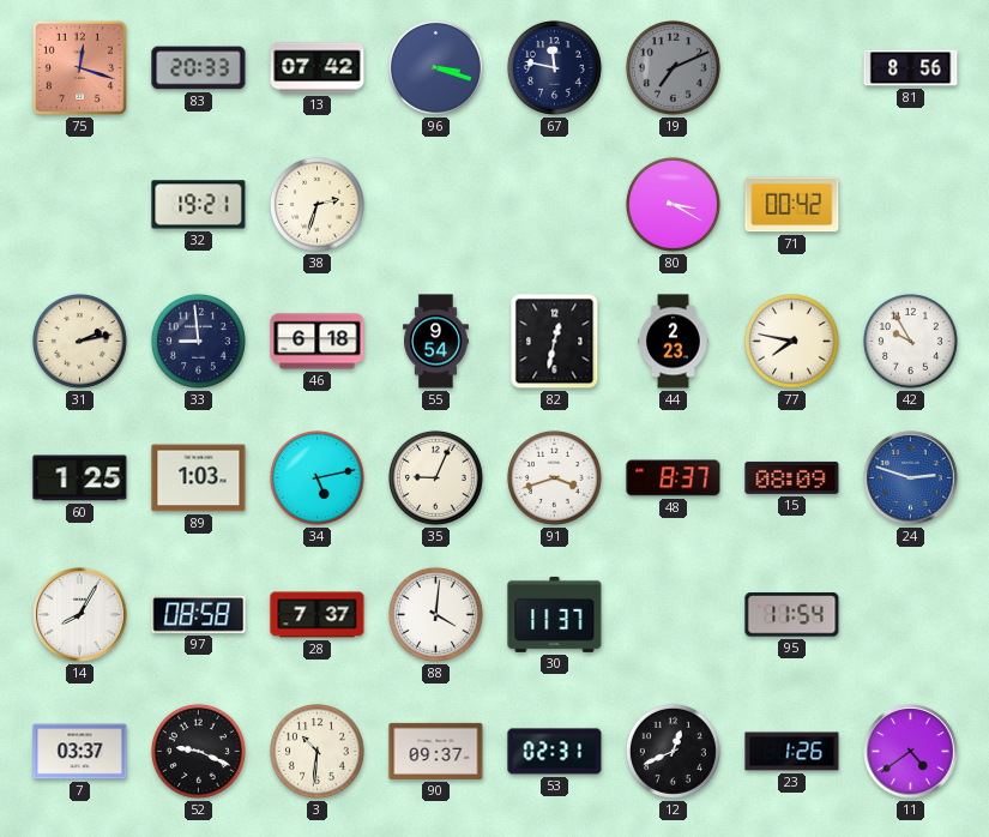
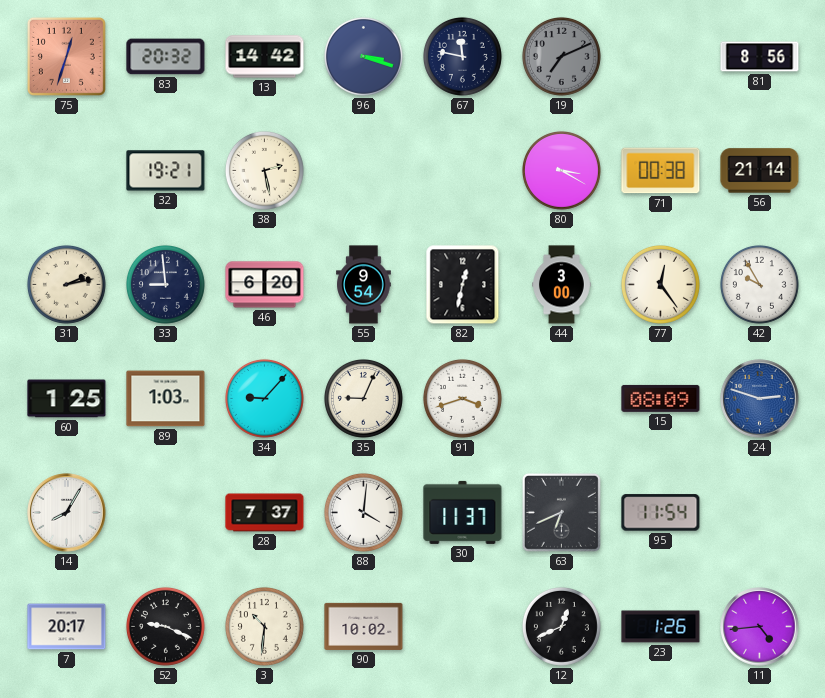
75: 12:18 -> 12:33
83: 20:33 -> 20:32
13: 07:42 -> 14:42
38: 2:33 -> 2:28
71: 00:42 -> 00:38
56: none -> 21:14
46: 6:18 -> 6:20
44: 2:23 -> 3:00
77: 7:47 -> 12:24
34: 5:13 -> 9:07
48: 8:37 -> none
97: 08:58 -> none
63: none -> 6:41
7: 03:37 -> 20:17
90: 09:37 -> 10:02
53: 02:31 -> none
11: 4:39 -> 4:44
